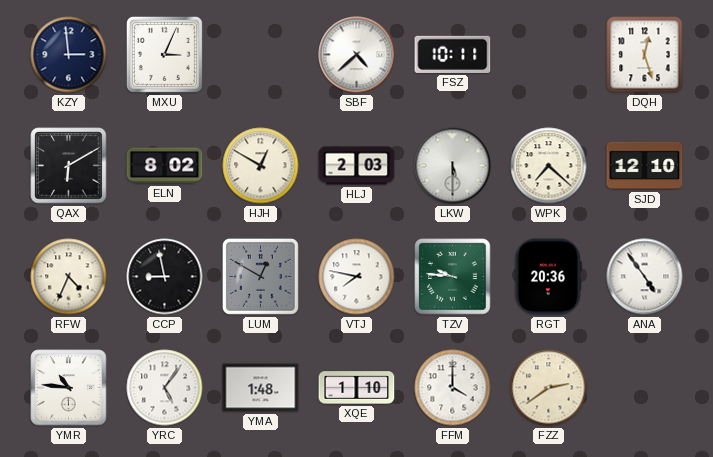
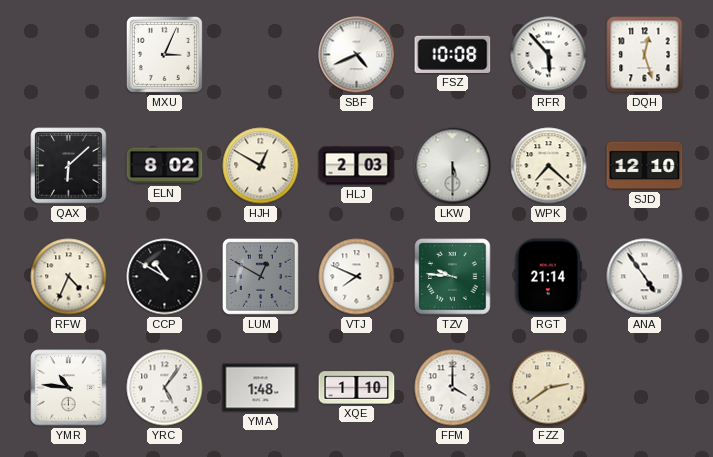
KZY: 2:59 -> none
SBF: 4:38 -> 4:41
FSZ: 10:11 -> 10:08
RFR: none -> 5:53
QAX: 6:10 -> 6:08
CCP: 8:58 -> 10:50
VTJ: 7:47 -> 7:49
RGT: 20:36 -> 21:14
